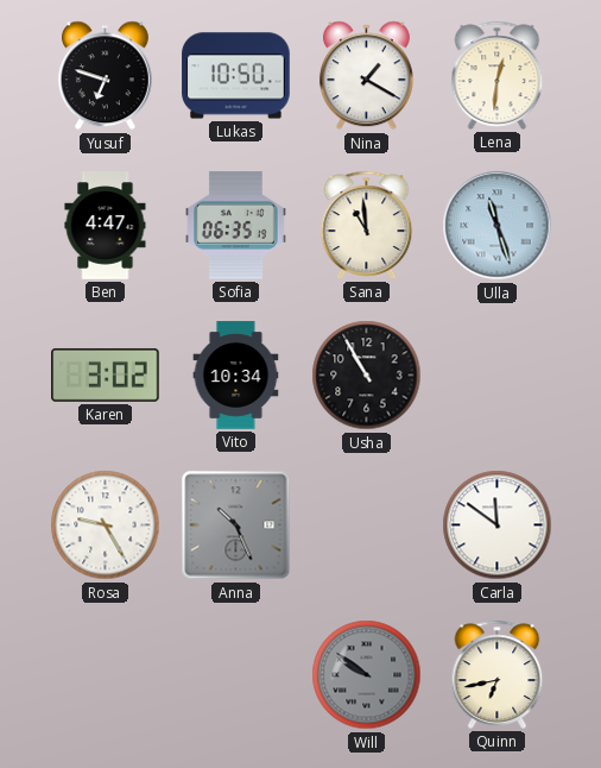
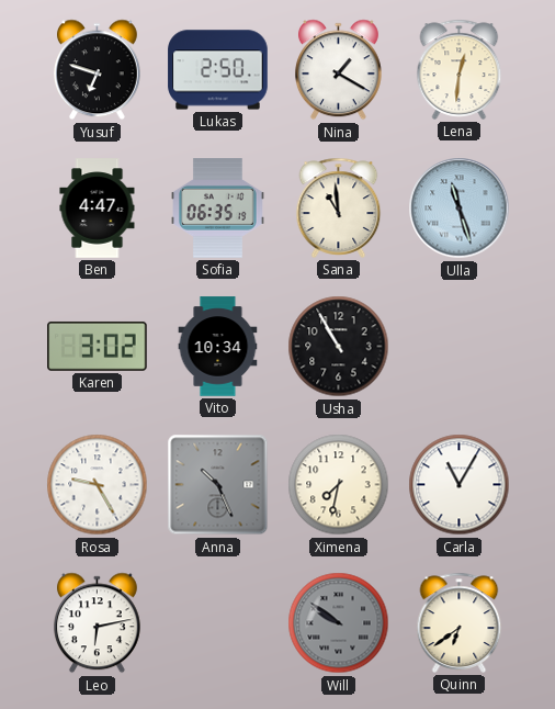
Lukas: 10:50 -> 2:50
Ximena: none -> 7:32
Carla: 11:51 -> 11:05
Leo: none -> 6:13
Quinn: 6:43 -> 6:39
